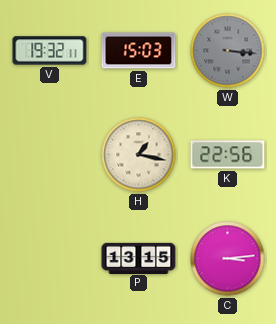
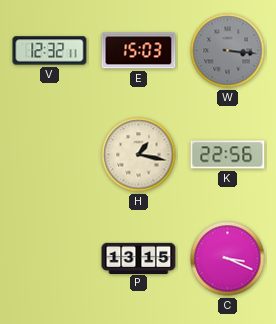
V: 19:32 -> 12:32
C: 3:14 -> 3:19
